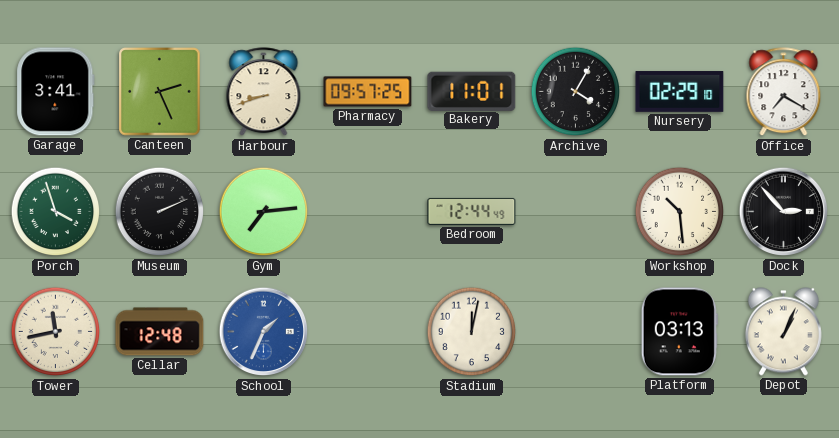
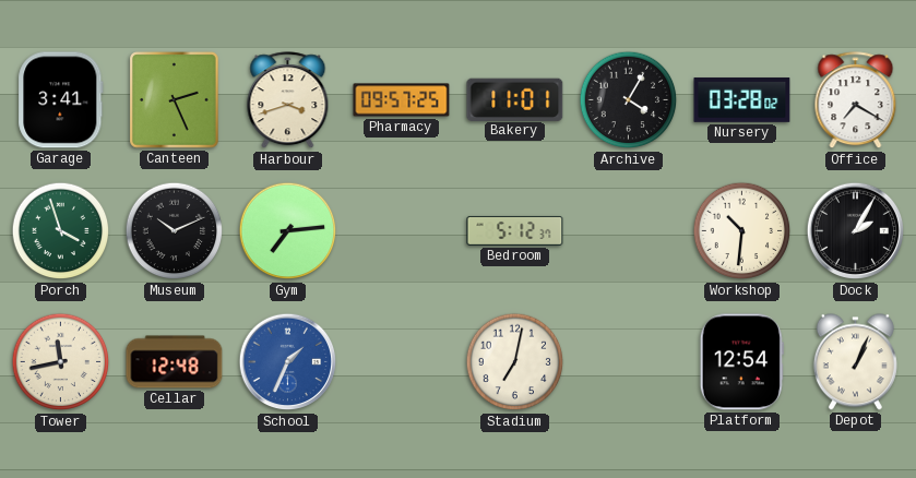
Harbour: 8:42 -> 3:42
Nursery: 02:29 -> 03:28
Museum: 2:11 -> 10:11
Bedroom: 12:44 -> 5:12
Workshop: 10:29 -> 10:31
Dock: 2:53 -> 2:05
Stadium: 12:02 -> 7:02
Platform: 03:13 -> 12:54
